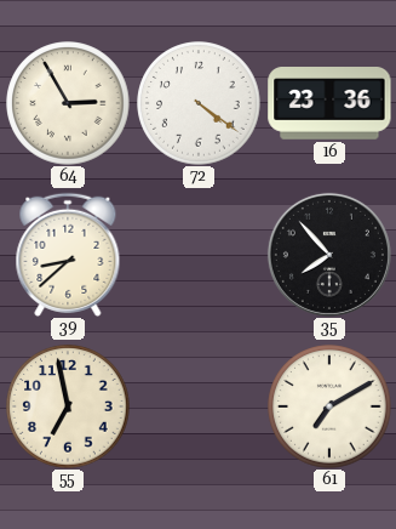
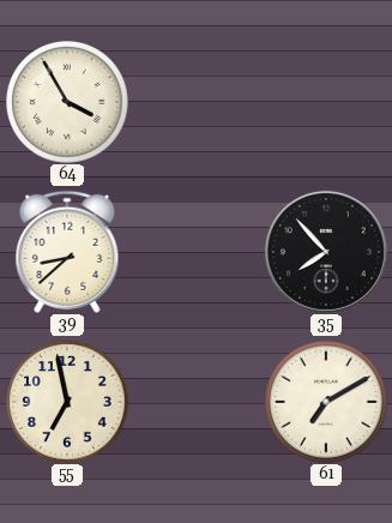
64: 2:55 -> 3:55
72: 4:21 -> none
16: 23:36 -> none
